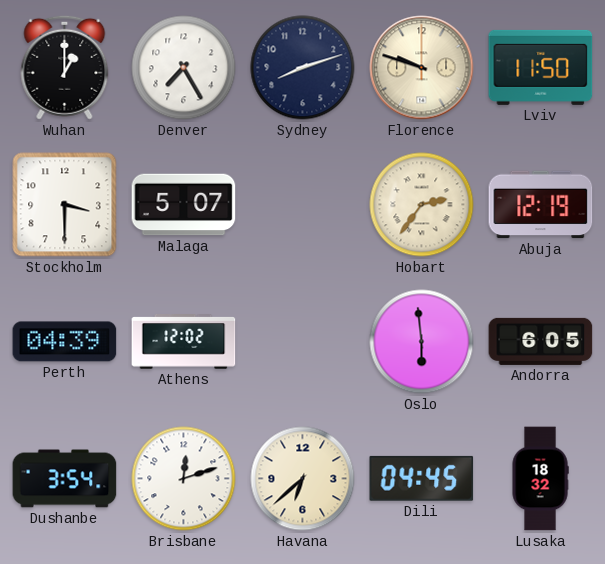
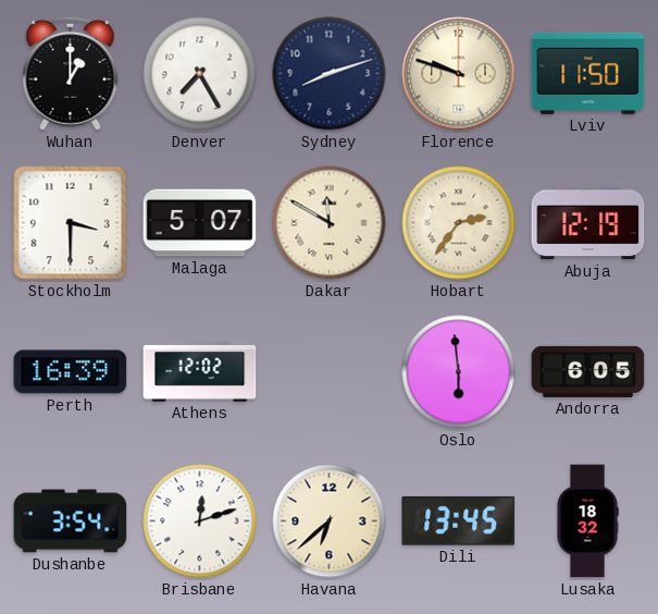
Dakar: none -> 11:50
Perth: 04:39 -> 16:39
Dili: 04:45 -> 13:45
